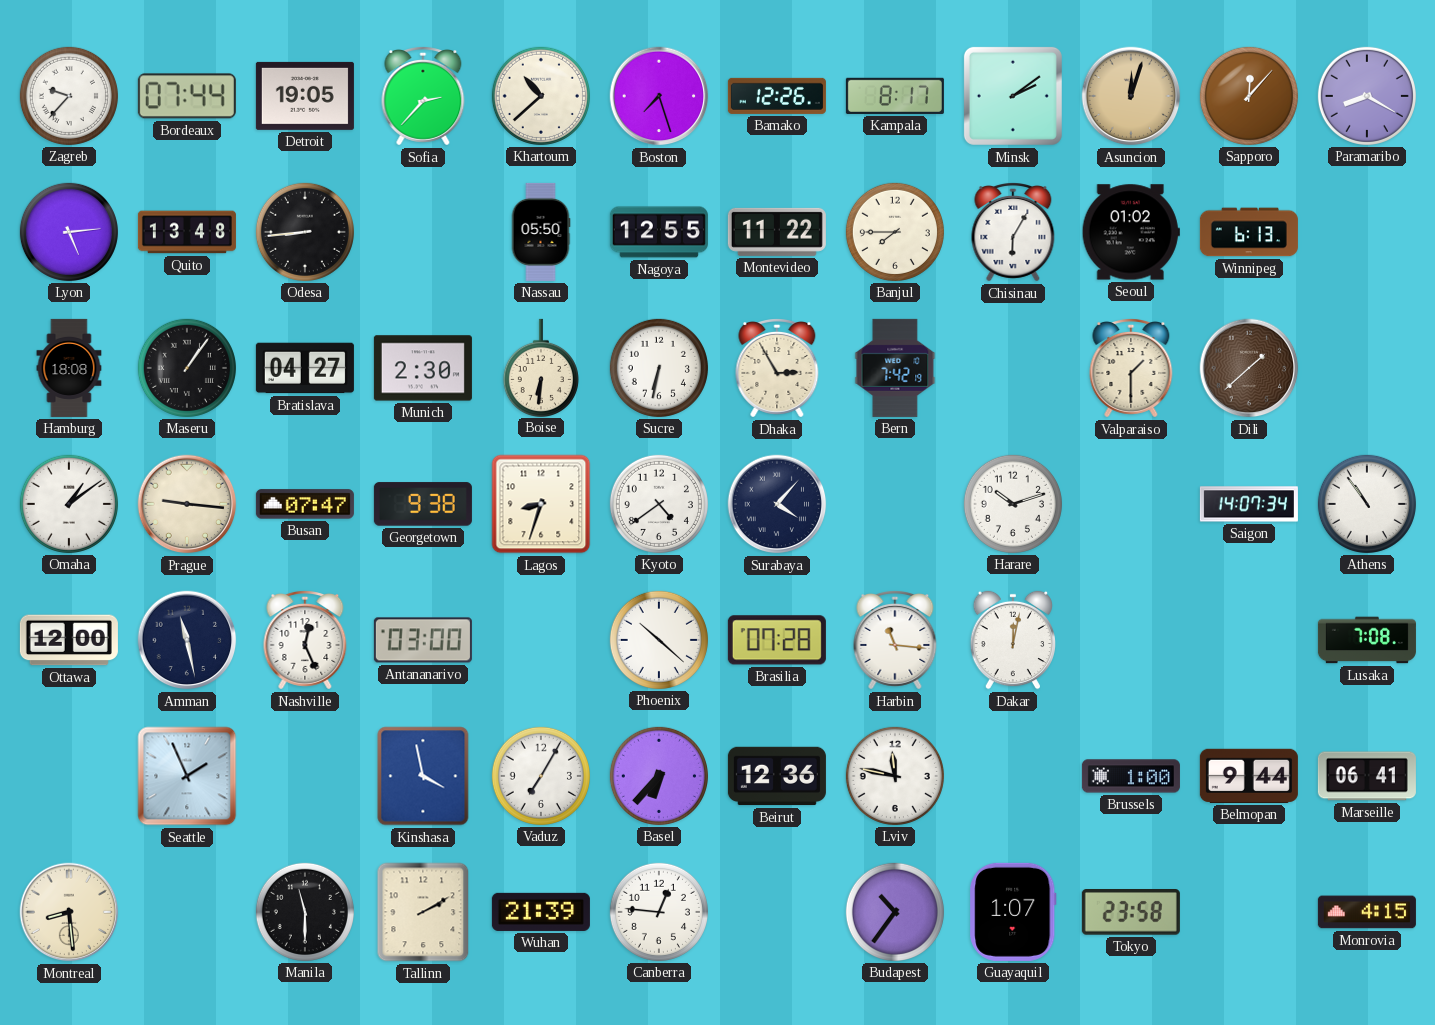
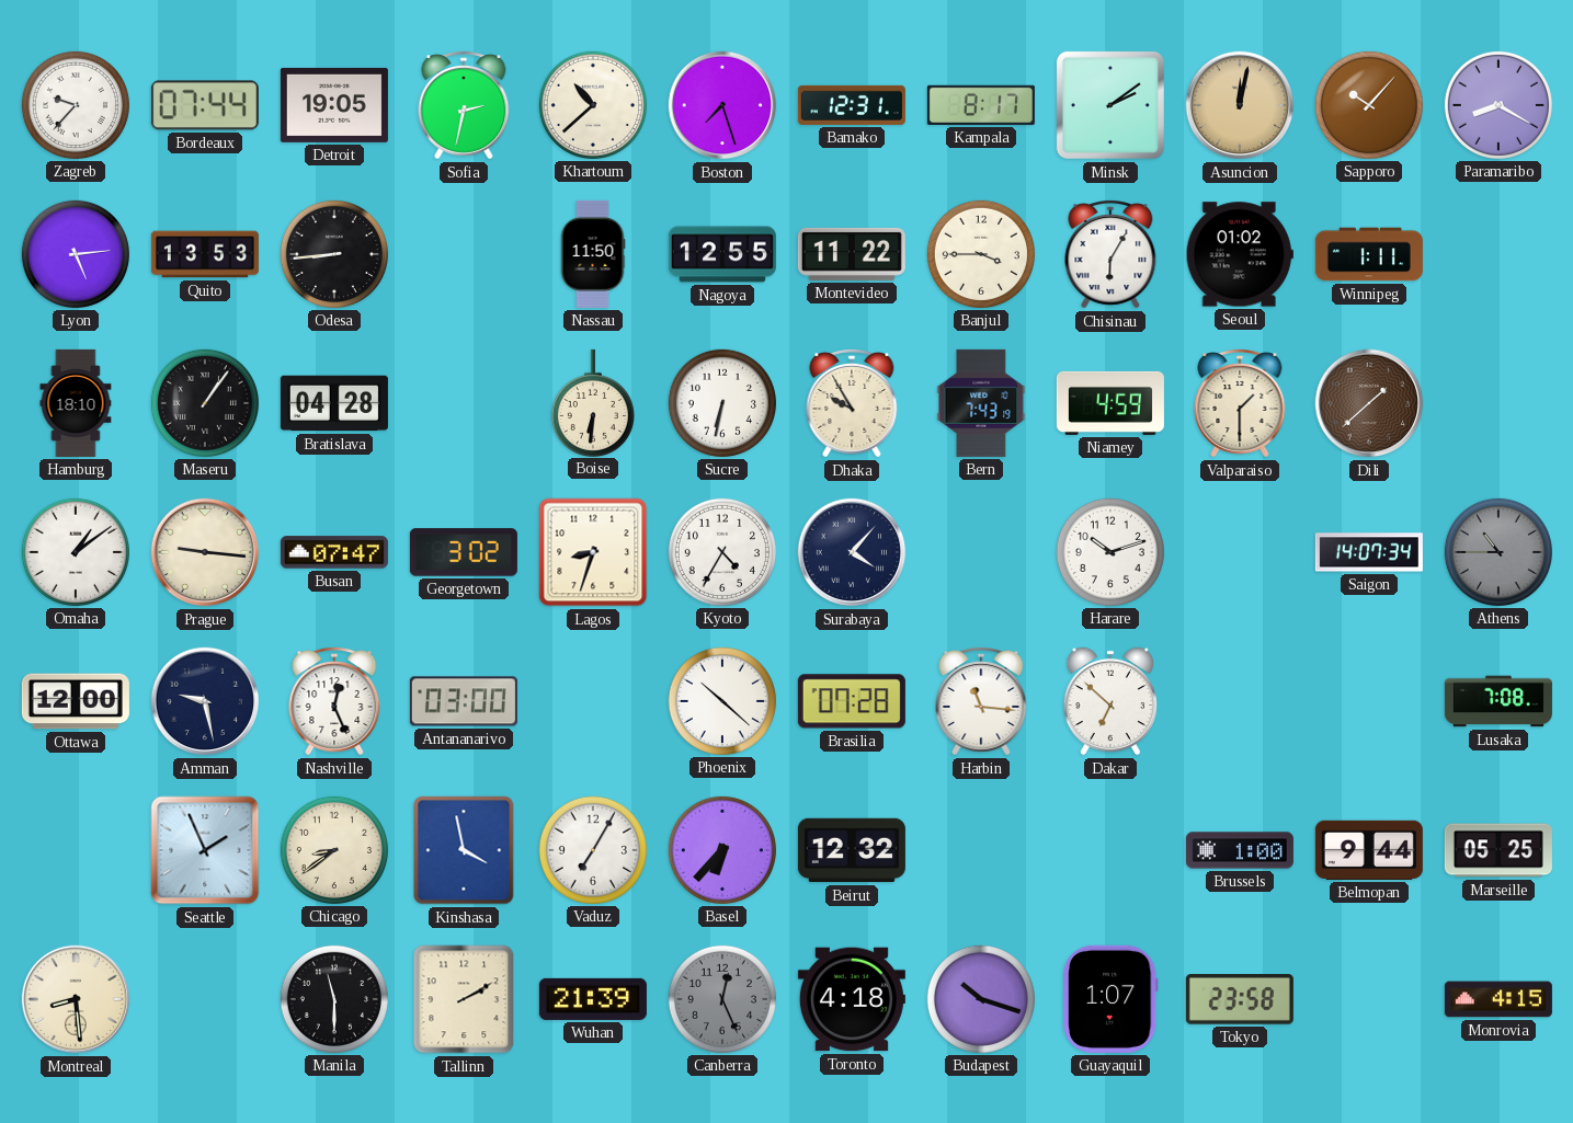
Sofia: 2:37 -> 2:32
Bamako: 12:26 -> 12:31
Asuncion: 12:03 -> 12:02
Sapporo: 12:07 -> 10:07
Quito: 13:48 -> 13:53
Nassau: 05:50 -> 11:50
Banjul: 7:45 -> 3:45
Winnipeg: 6:13 -> 1:11
Hamburg: 18:08 -> 18:10
Bratislava: 04:27 -> 04:28
Munich: 2:30 -> none
Dhaka: 2:55 -> 9:55
Bern: 7:42 -> 7:43
Niamey: none -> 4:59
Georgetown: 9:38 -> 3:02
Kyoto: 4:39 -> 4:35
Athens: 10:54 -> 10:45
Athens dial: white -> grey
Amman: 11:28 -> 9:28
Dakar: 12:02 -> 6:52
Chicago: none -> 8:39
Beirut: 12:36 -> 12:32
Lviv: 11:47 -> none
Marseille: 06:41 -> 05:25
Canberra: 12:46 -> 12:26
Canberra dial: white -> grey
Toronto: none -> 4:18
Budapest: 10:36 -> 10:18
